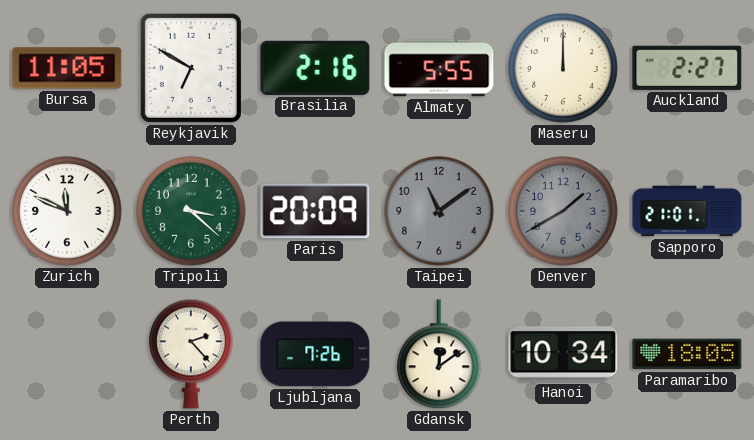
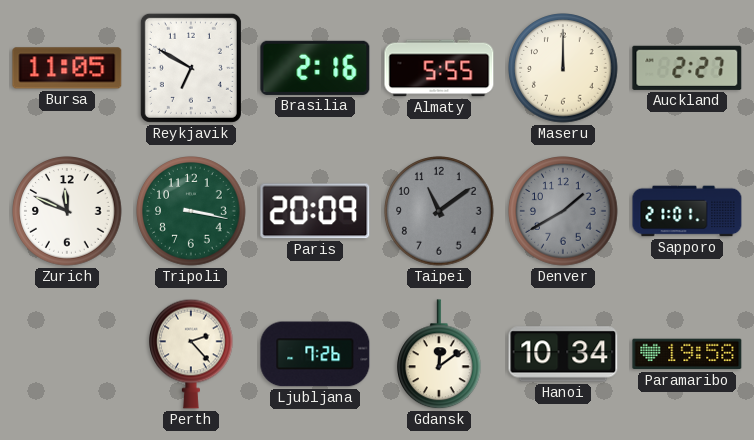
Tripoli: 3:22 -> 3:17
Paramaribo: 18:05 -> 19:58
